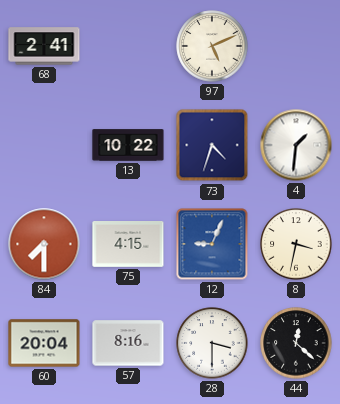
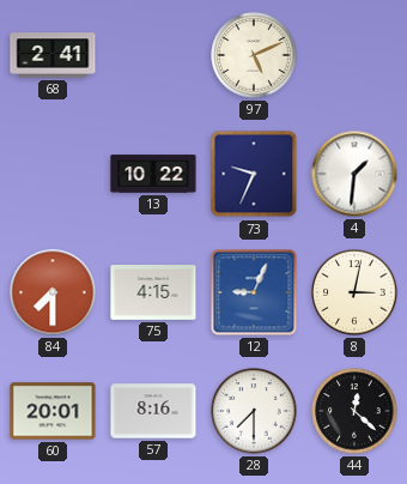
73: 4:33 -> 9:34
8: 3:32 -> 3:02
60: 20:04 -> 20:01
28: 3:30 -> 7:30
